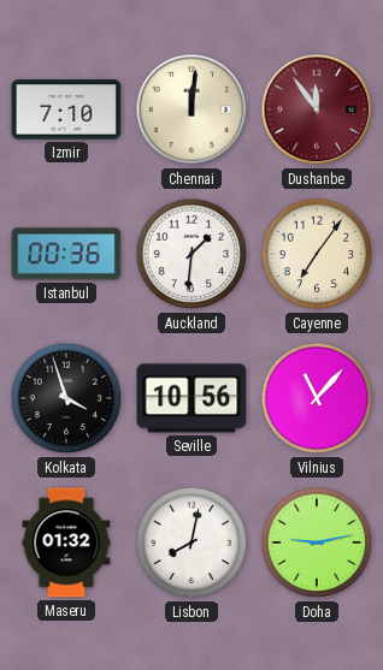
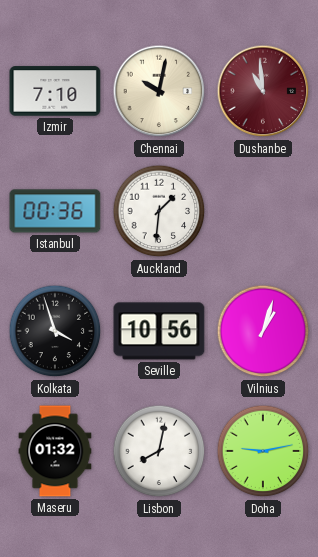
Chennai: 12:01 -> 10:02
Dushanbe: 11:54 -> 10:59
Cayenne: 7:06 -> none
Vilnius: 11:07 -> 1:03
